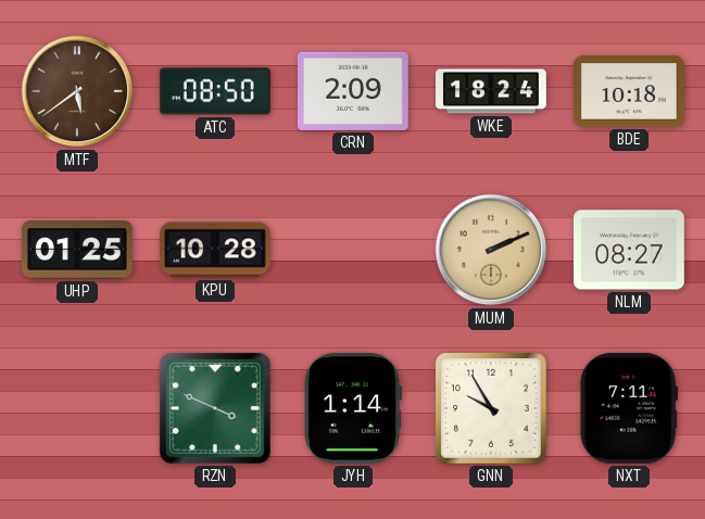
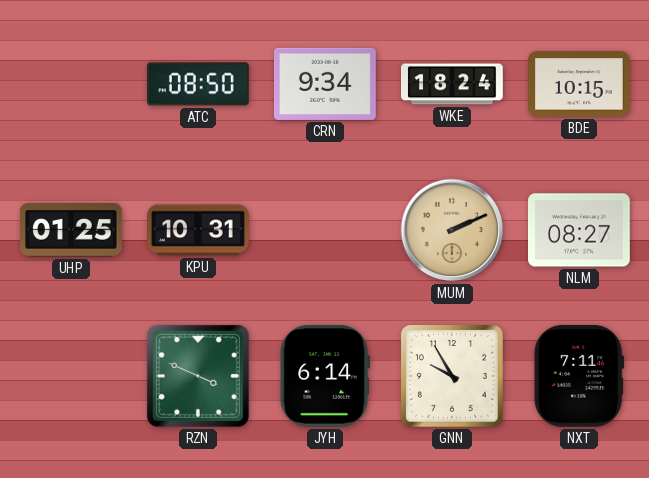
MTF: 5:39 -> none
CRN: 2:09 -> 9:34
BDE: 10:18 -> 10:15
KPU: 10:28 -> 10:31
JYH: 1:14 -> 6:14
